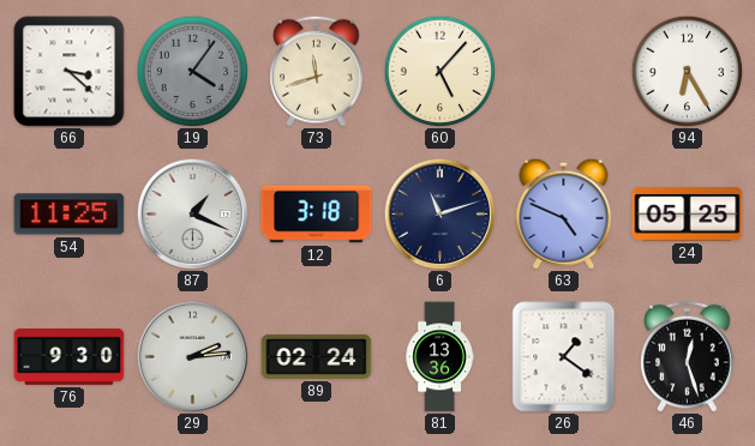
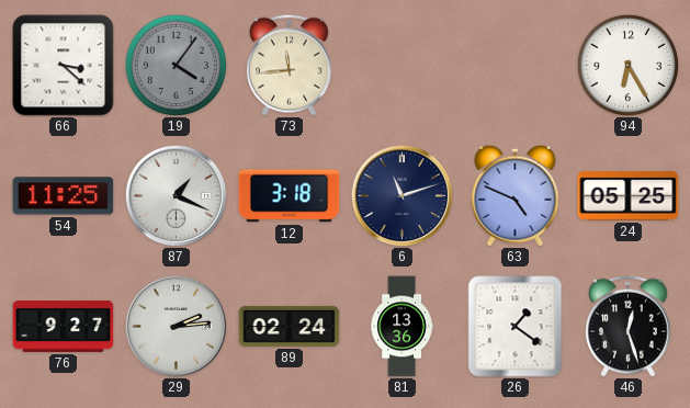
73: 11:42 -> 11:44
60: 5:07 -> none
76: 9:30 -> 9:27
